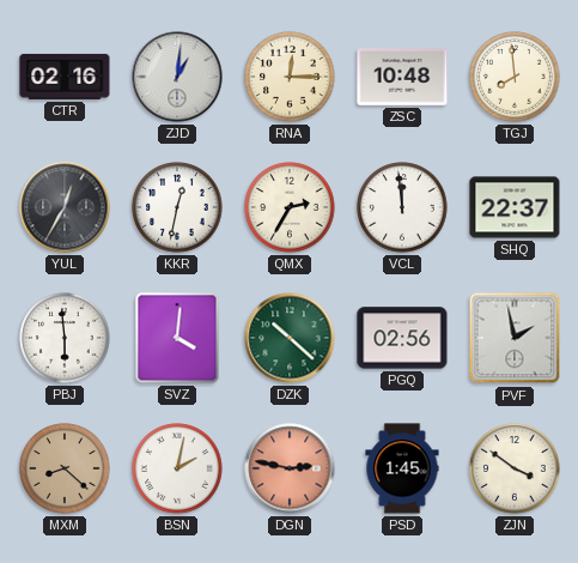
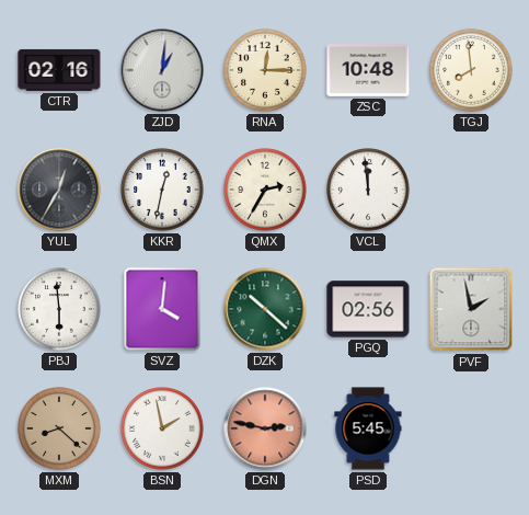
SHQ: 22:37 -> none
BSN: 2:02 -> 1:58
PSD: 1:45 -> 5:45
ZJN: 3:51 -> none
